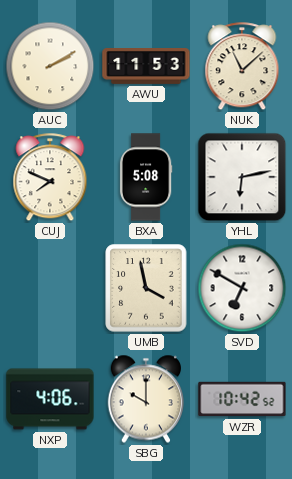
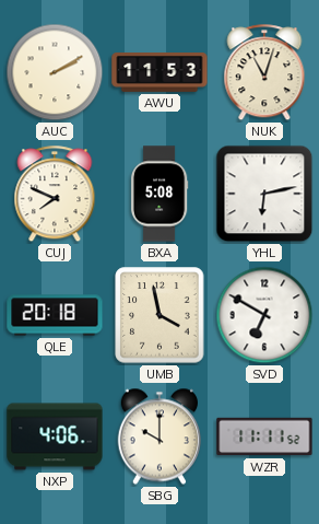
NUK: 11:08 -> 11:03
QLE: none -> 20:18
WZR: 10:42 -> 11:11
